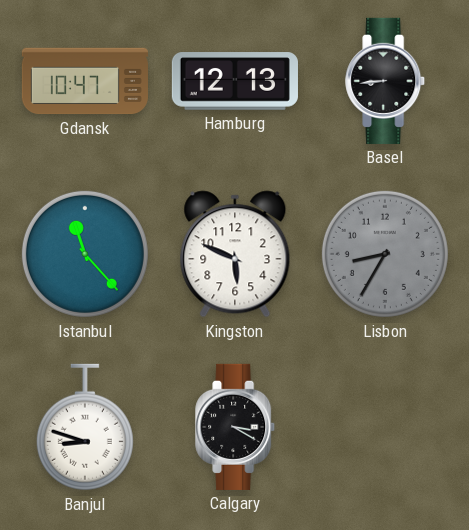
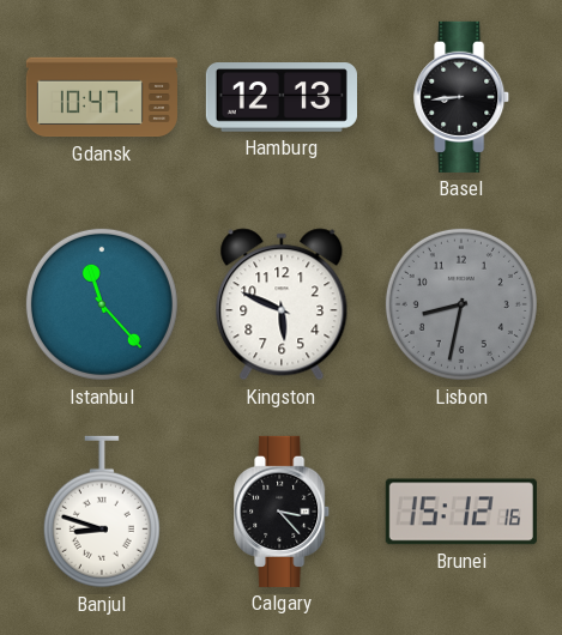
Lisbon: 8:35 -> 8:32
Calgary: 3:20 -> 3:23
Brunei: none -> 15:12
